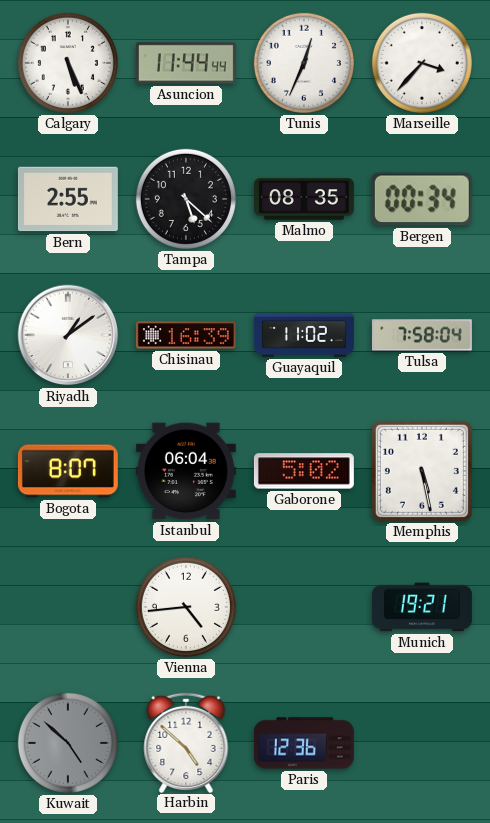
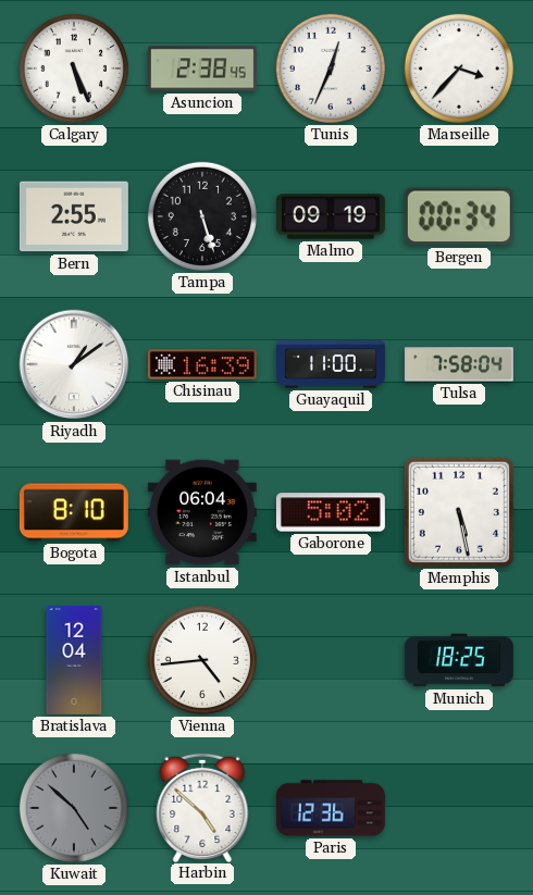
Asuncion: 11:44 -> 2:38
Tampa: 5:22 -> 5:27
Malmo: 08:35 -> 09:19
Guayaquil: 11:02 -> 11:00
Bogota: 8:07 -> 8:10
Bratislava: none -> 12:04
Munich: 19:21 -> 18:25
